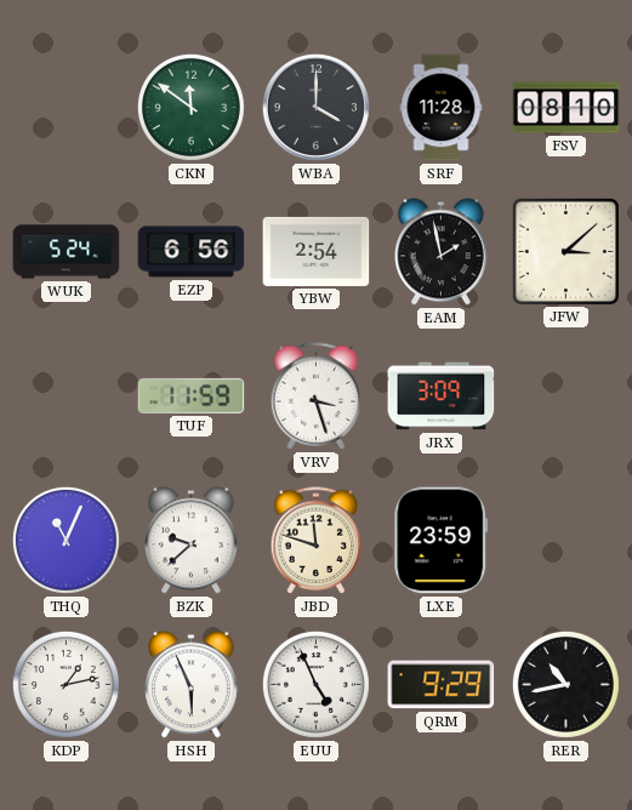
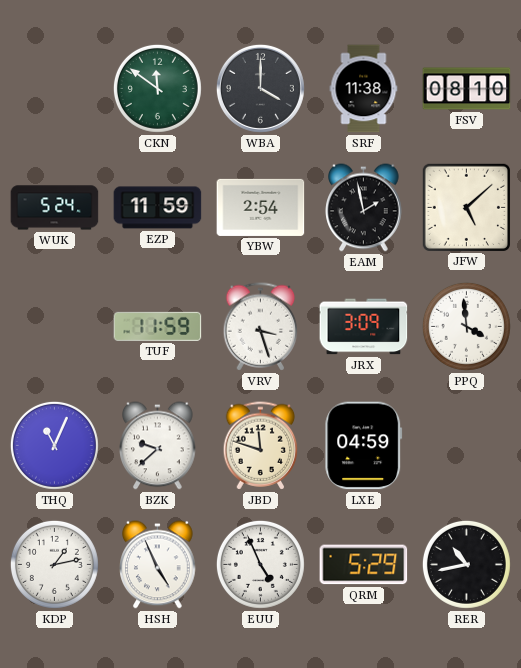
SRF: 11:28 -> 11:38
EZP: 6:56 -> 11:59
JFW: 3:08 -> 5:08
PPQ: none -> 3:59
LXE: 23:59 -> 04:59
HSH: 5:56 -> 4:56
QRM: 9:29 -> 5:29
